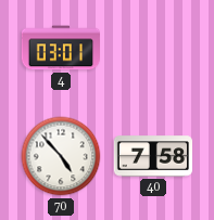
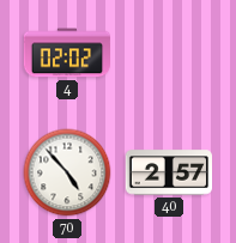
4: 03:01 -> 02:02
40: 7:58 -> 2:57
